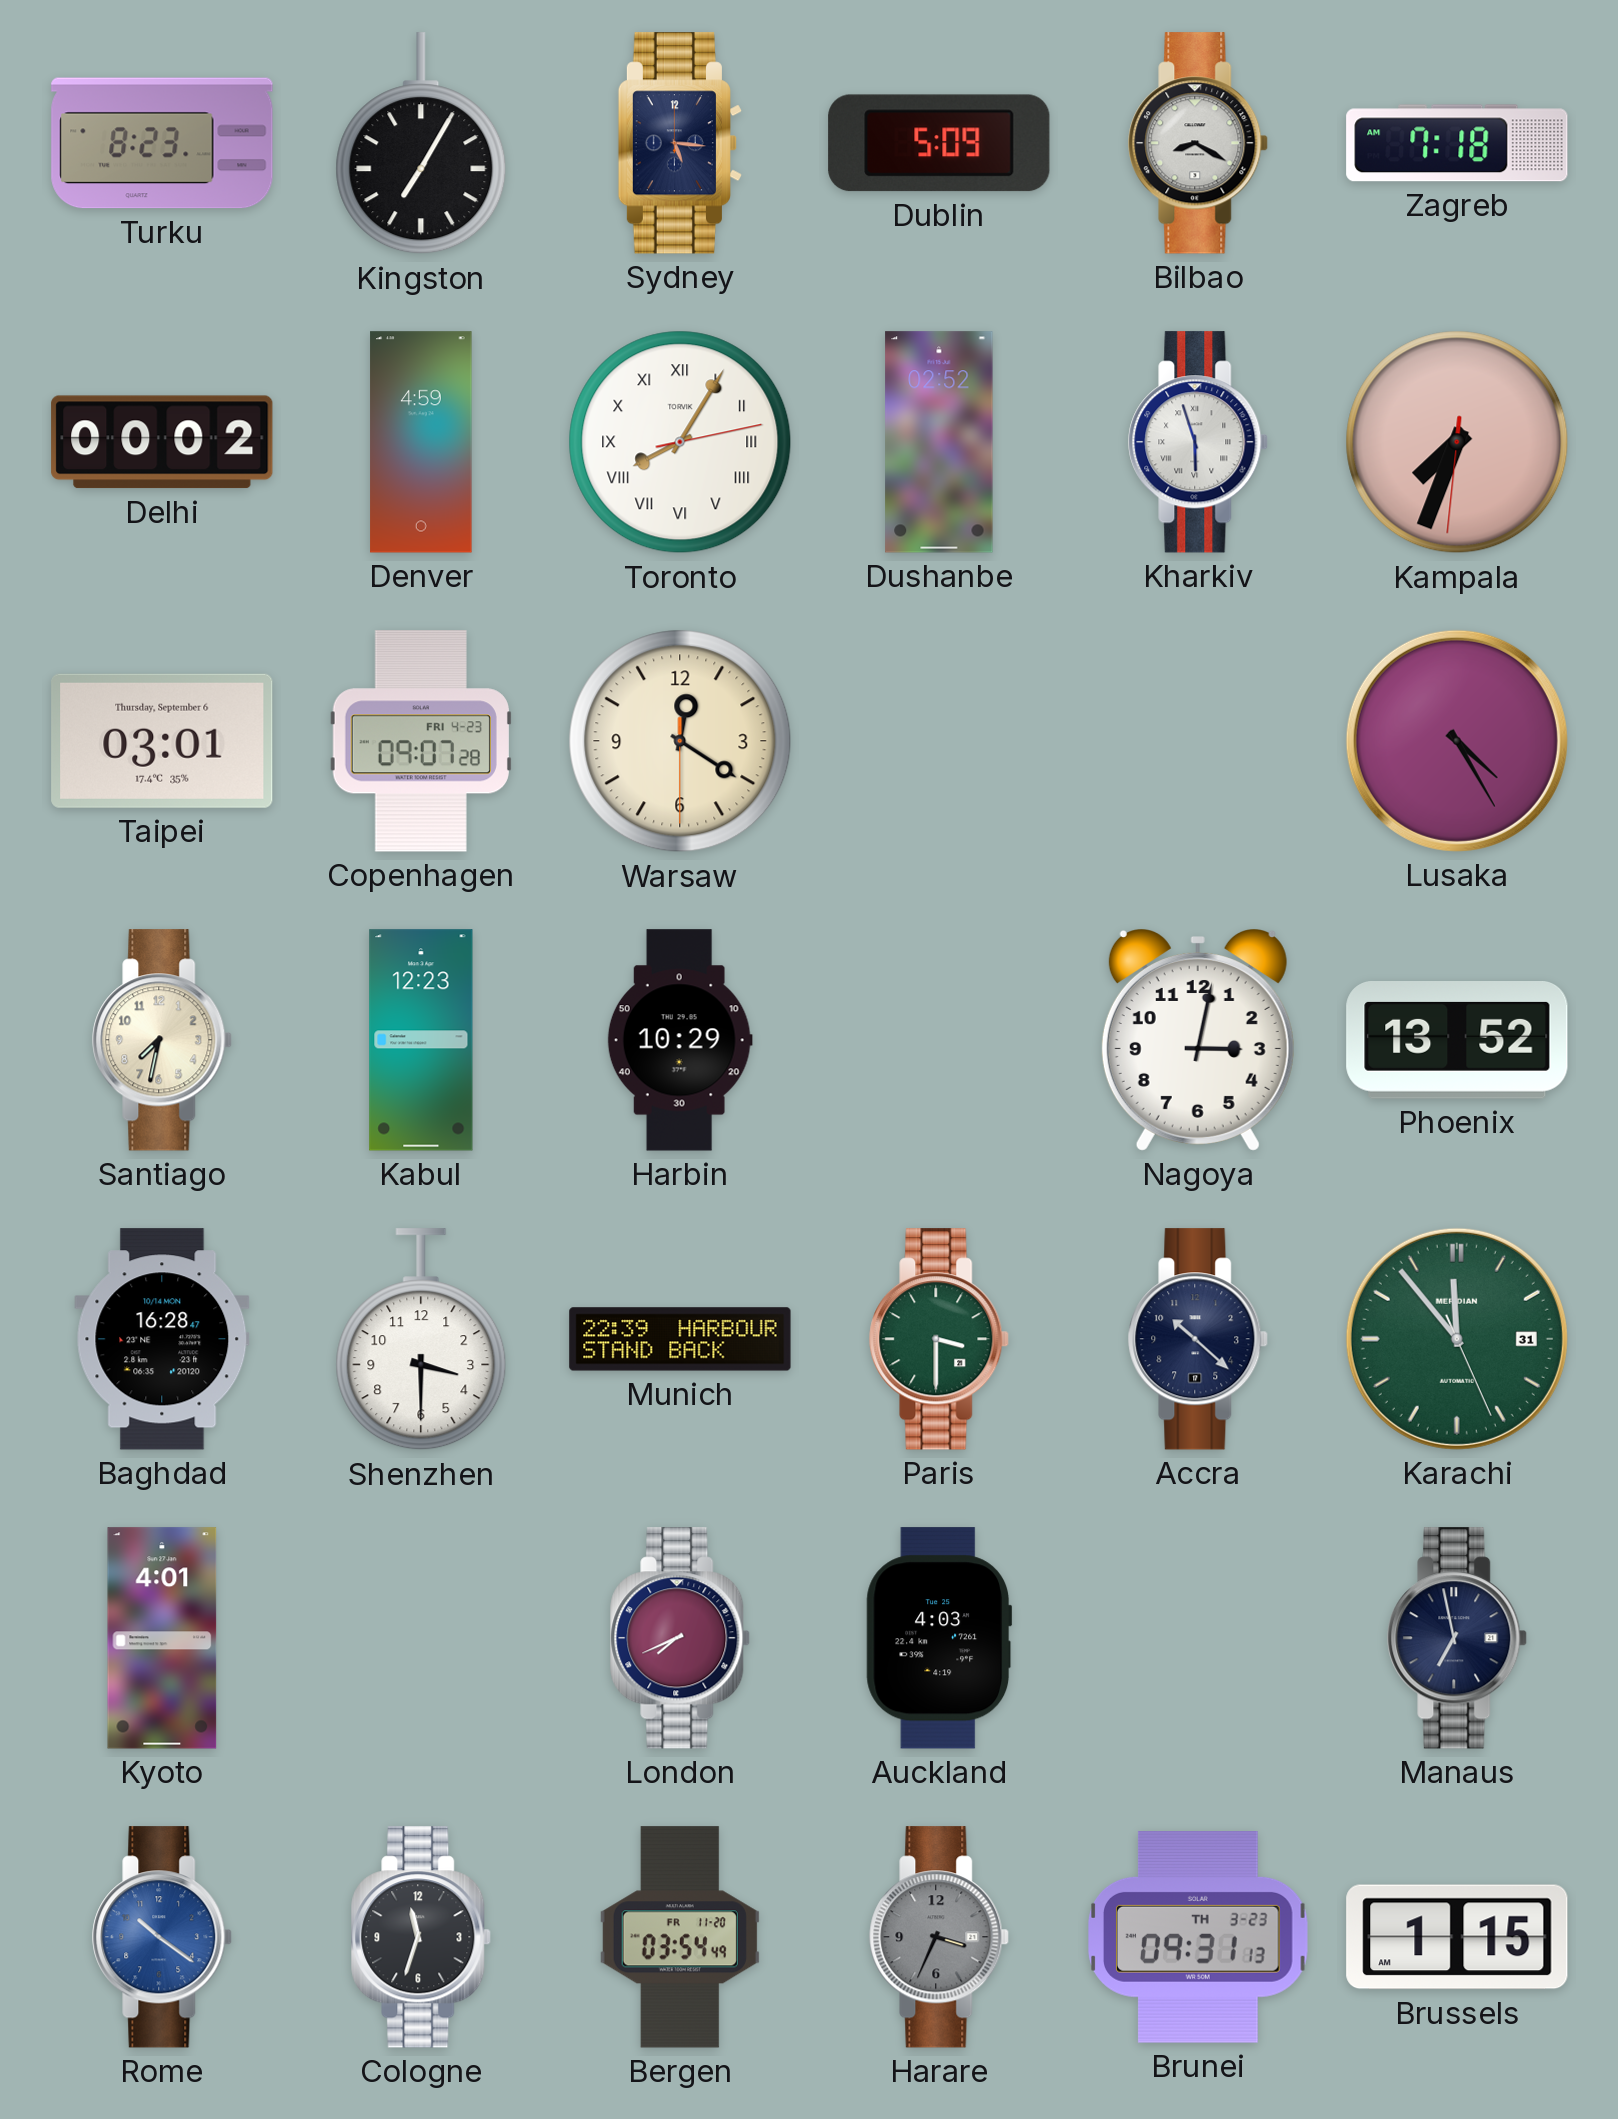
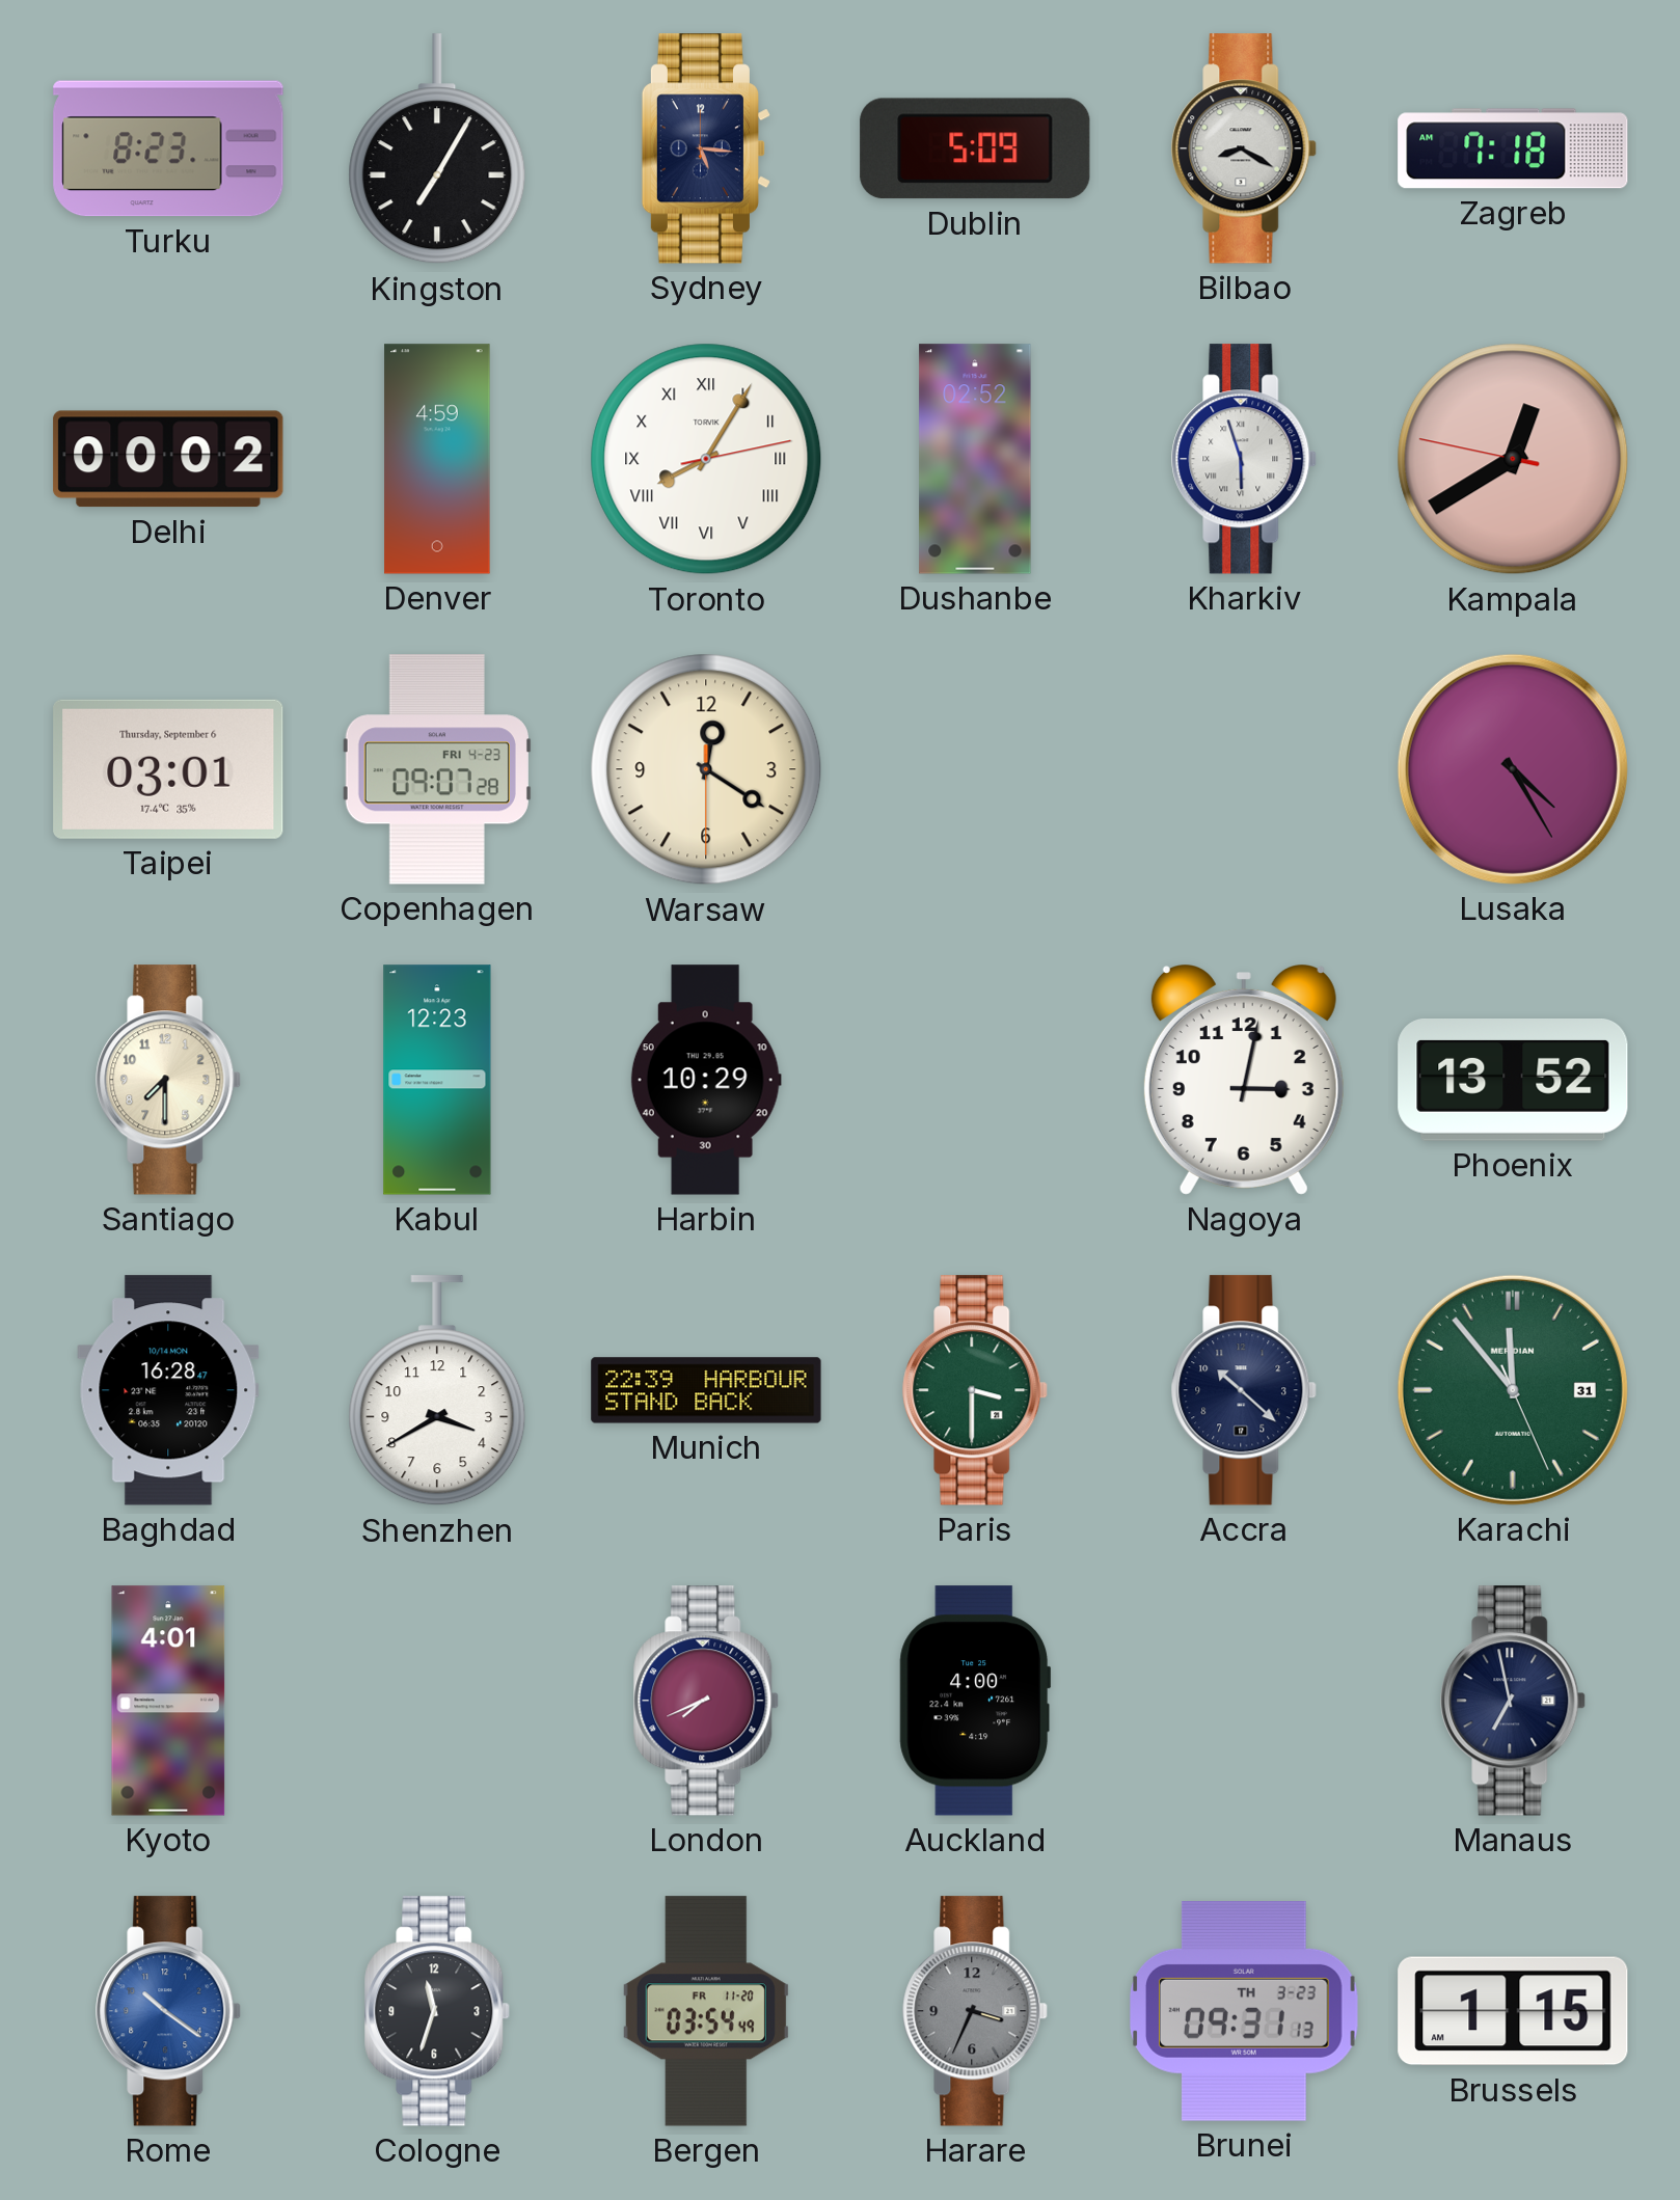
Kampala: 7:33 -> 12:39
Santiago: 7:32 -> 7:30
Shenzhen: 3:30 -> 3:40
Auckland: 4:03 -> 4:00
